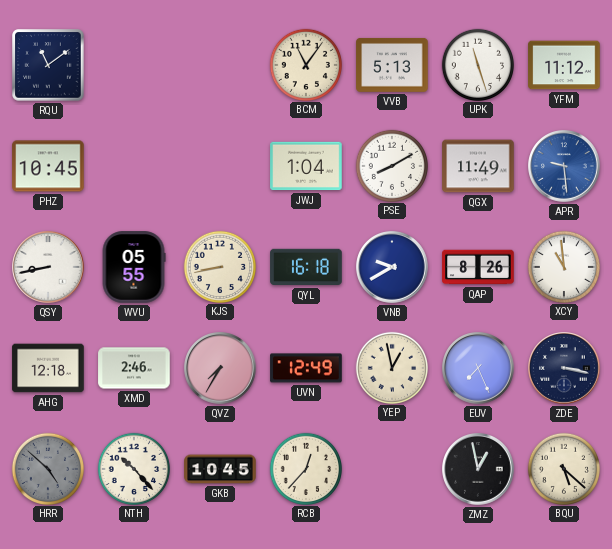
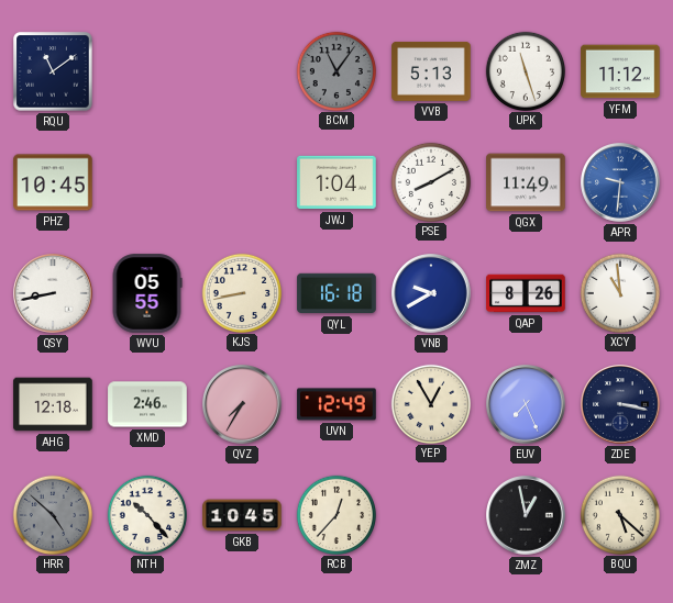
BCM dial: cream -> grey
APR: 9:29 -> 9:31
YEP: 12:58 -> 12:55
